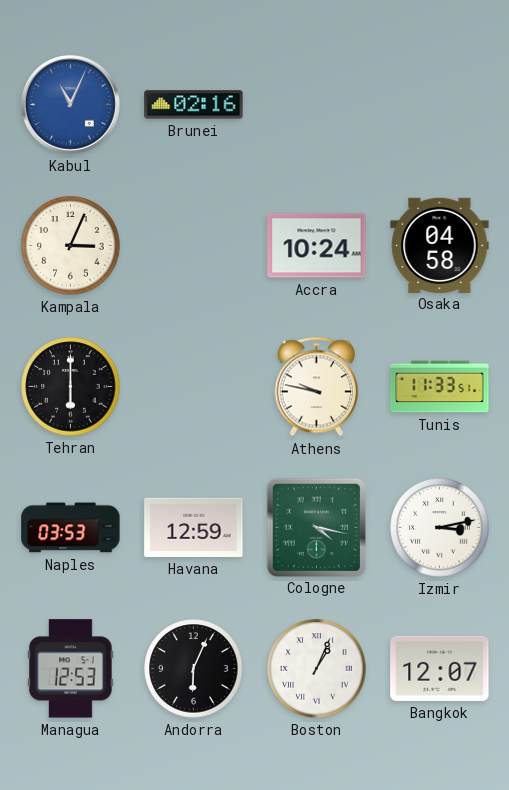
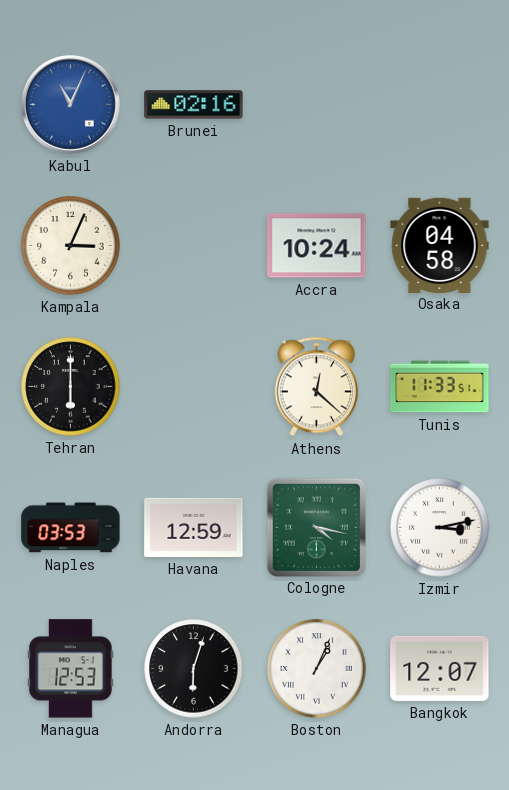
Athens: 9:47 -> 12:22
Andorra: 6:04 -> 6:03
